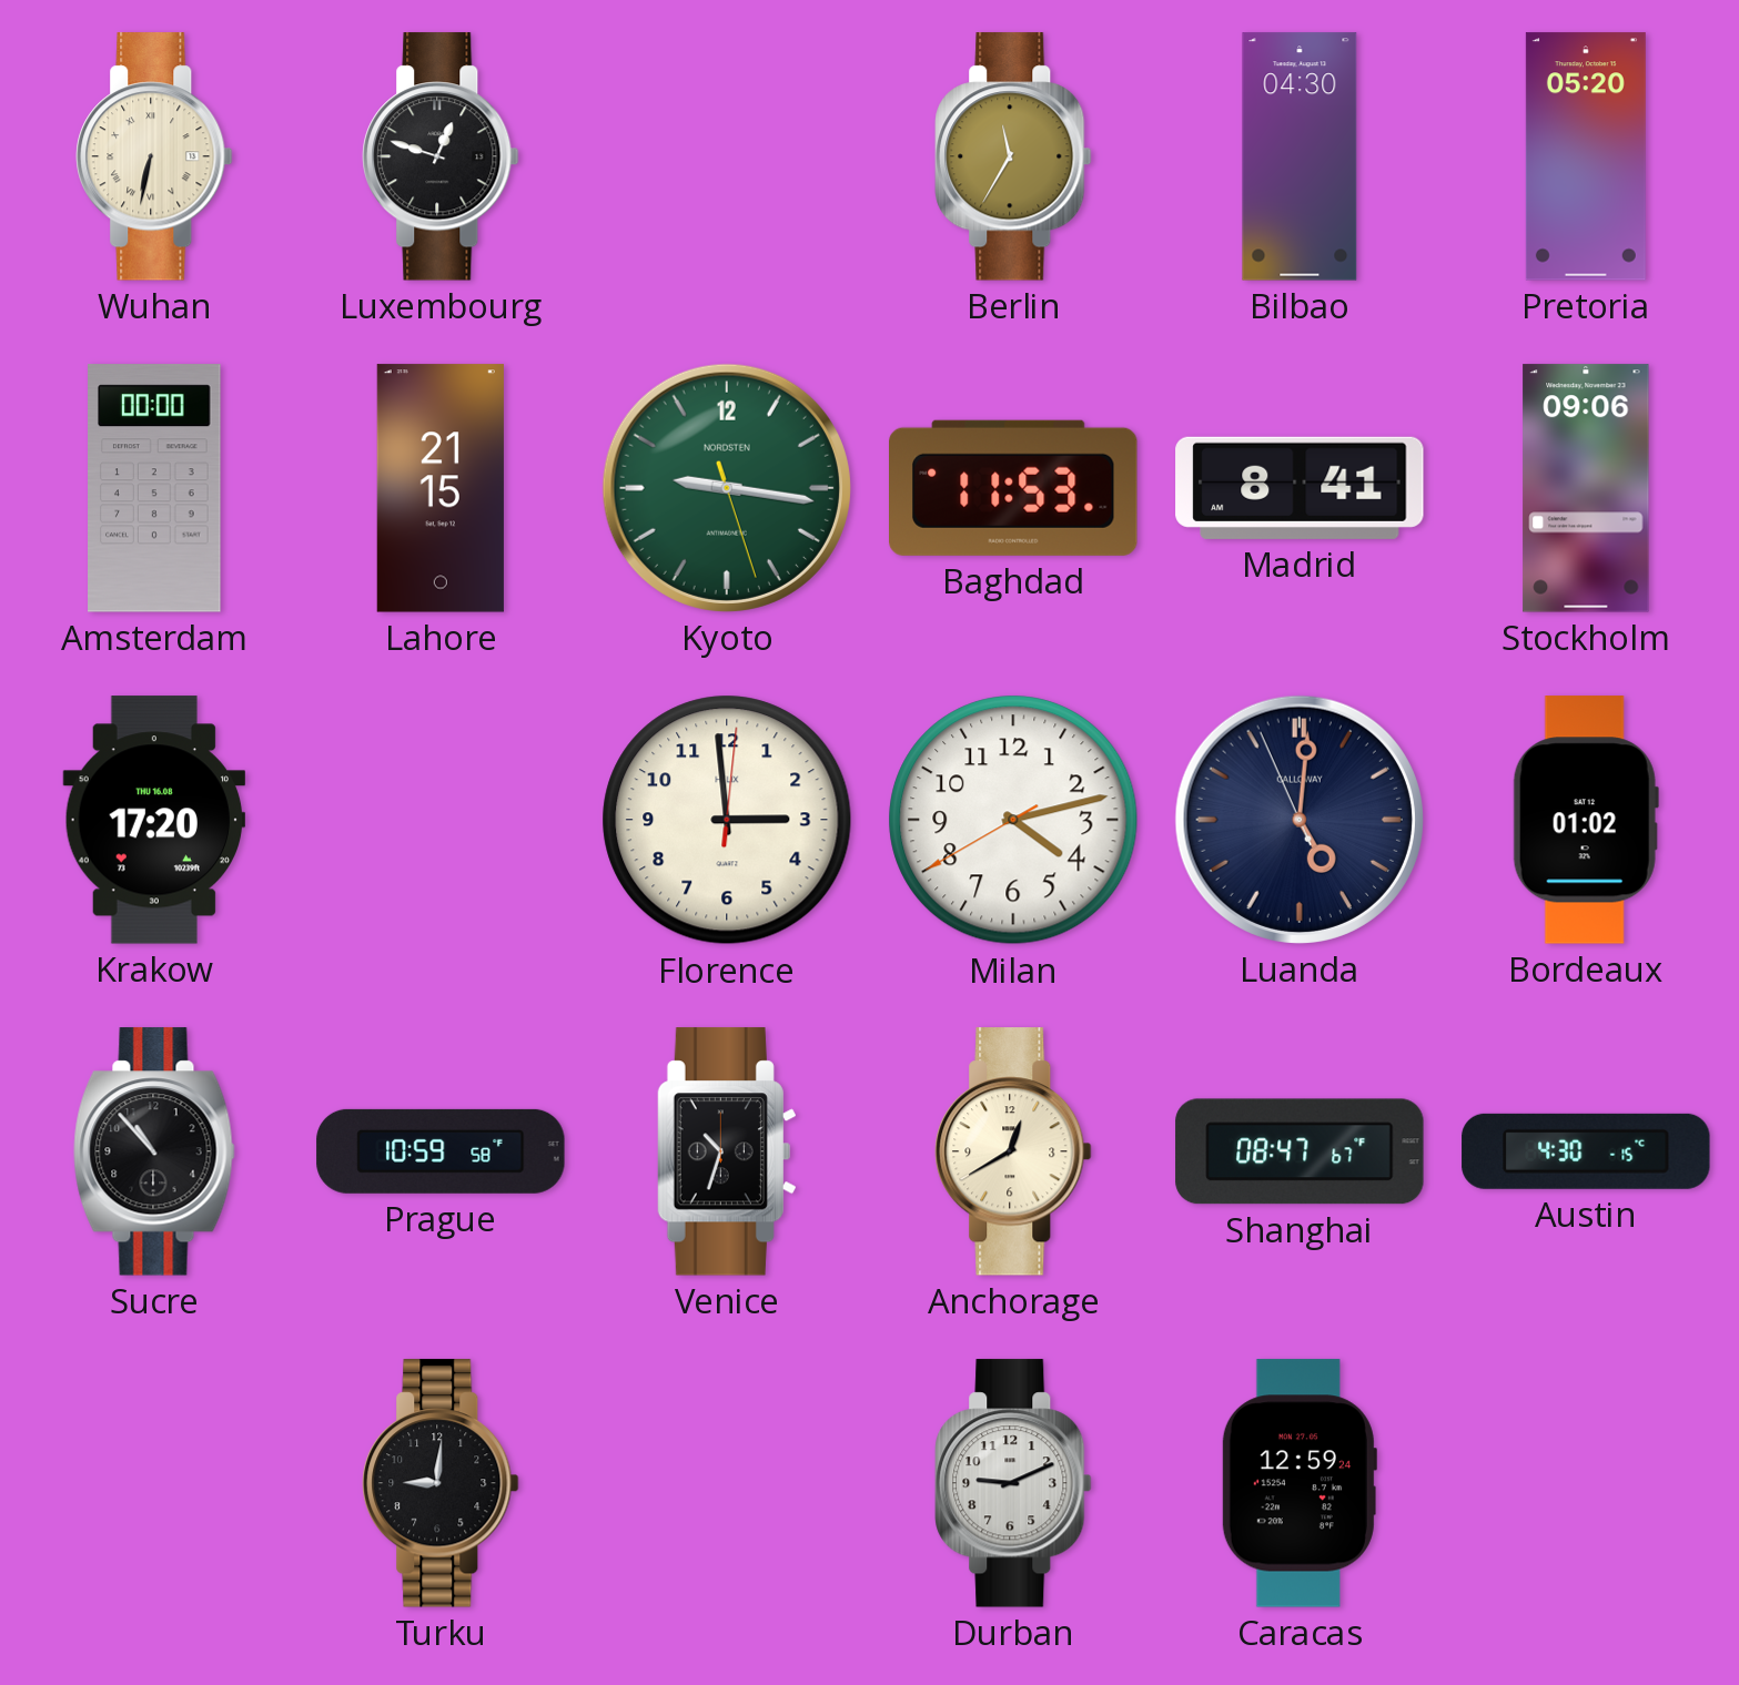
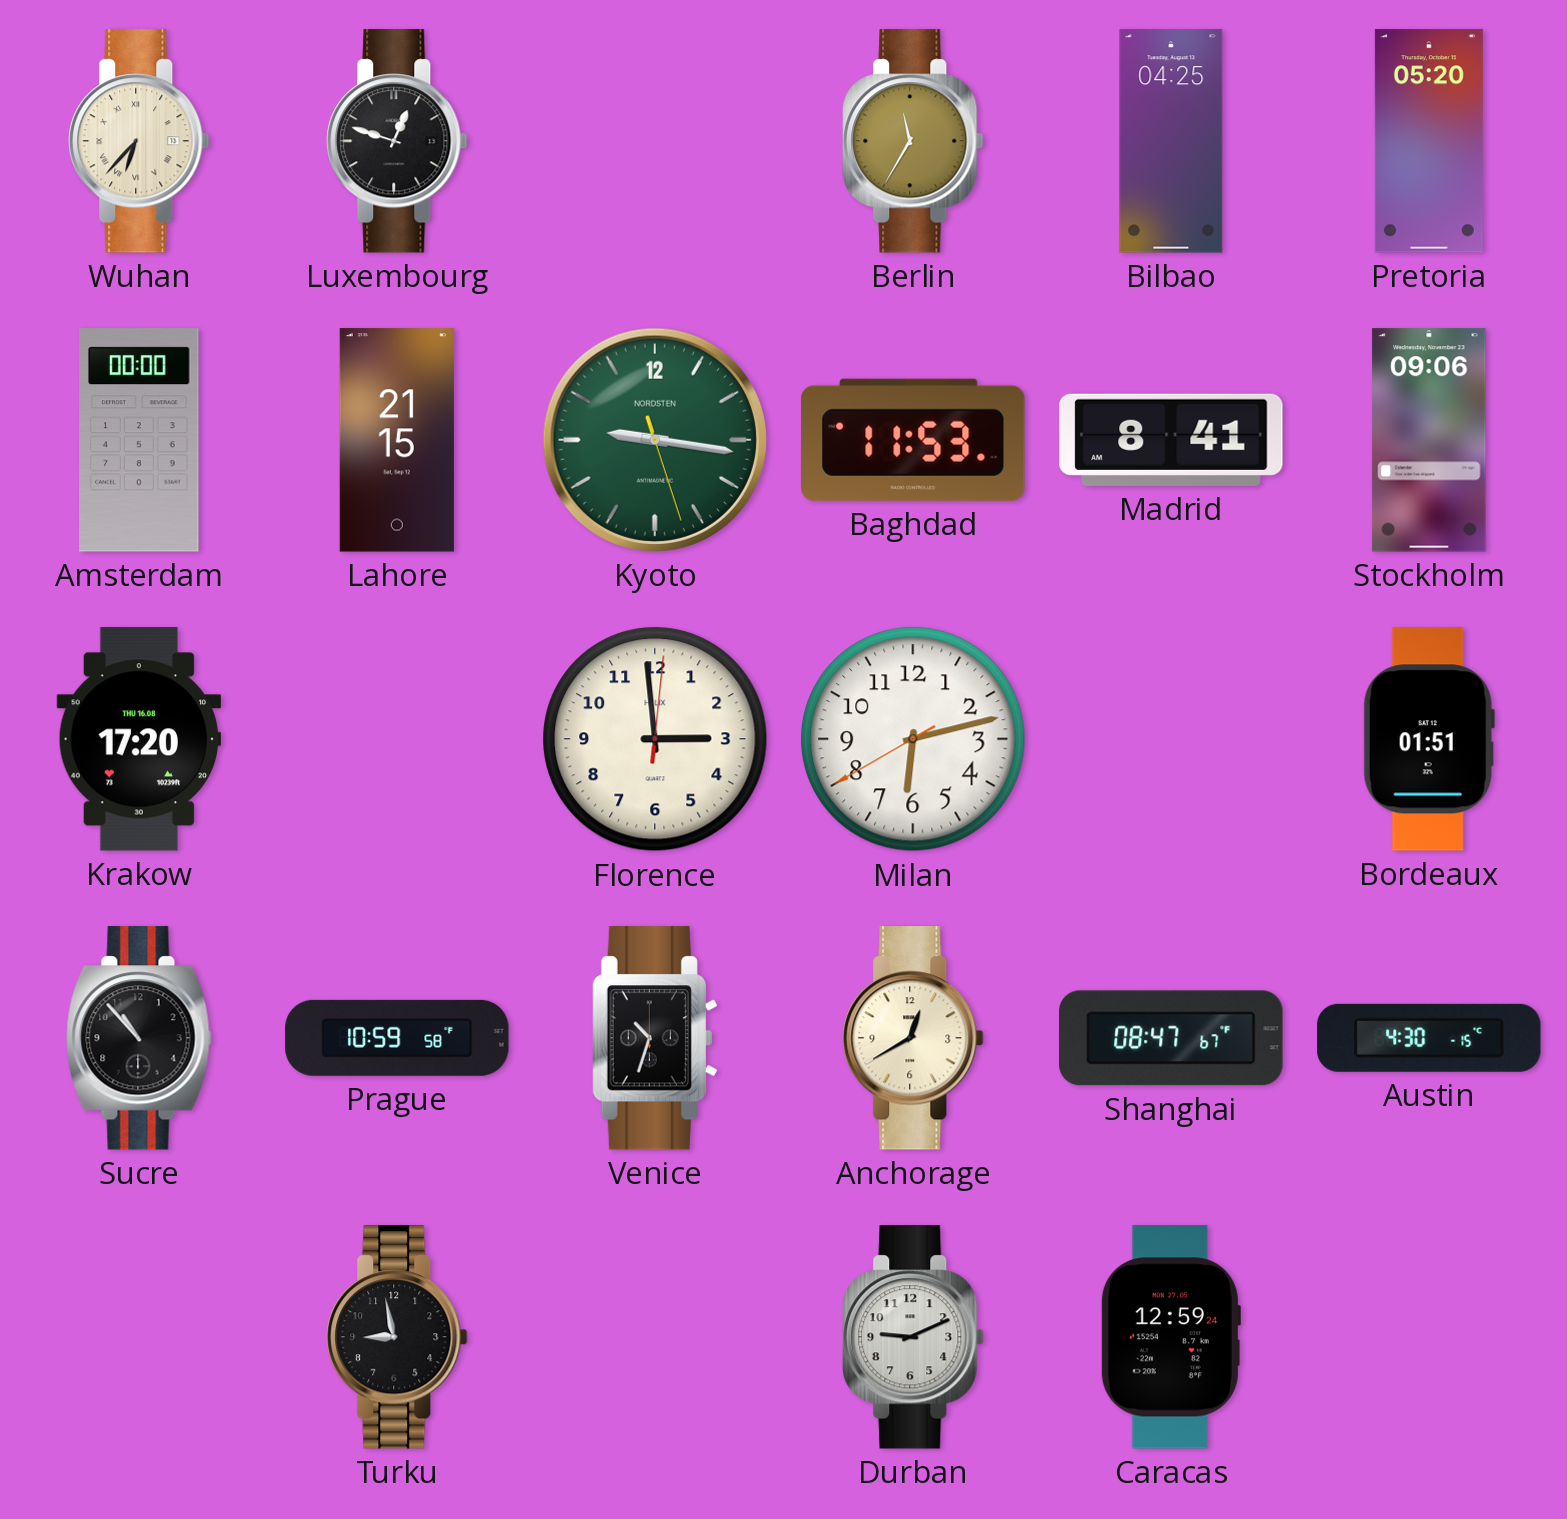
Wuhan: 6:32 -> 6:37
Bilbao: 04:30 -> 04:25
Milan: 4:12 -> 6:12
Luanda: 5:00 -> none
Bordeaux: 01:02 -> 01:51
Turku: 9:01 -> 8:58
